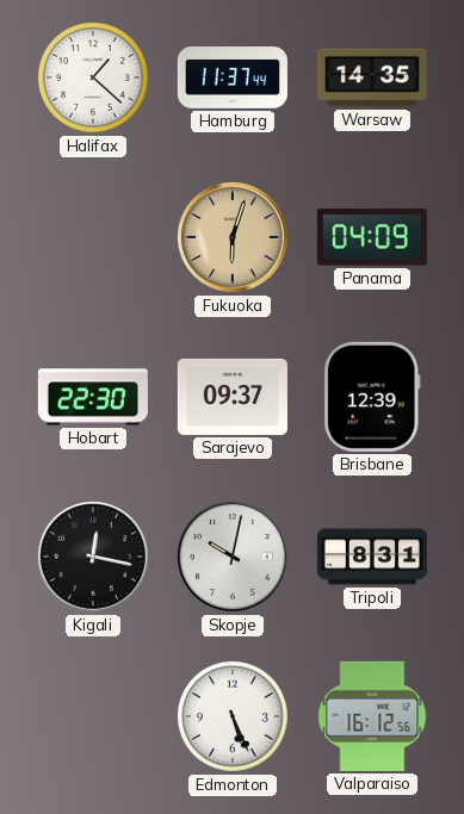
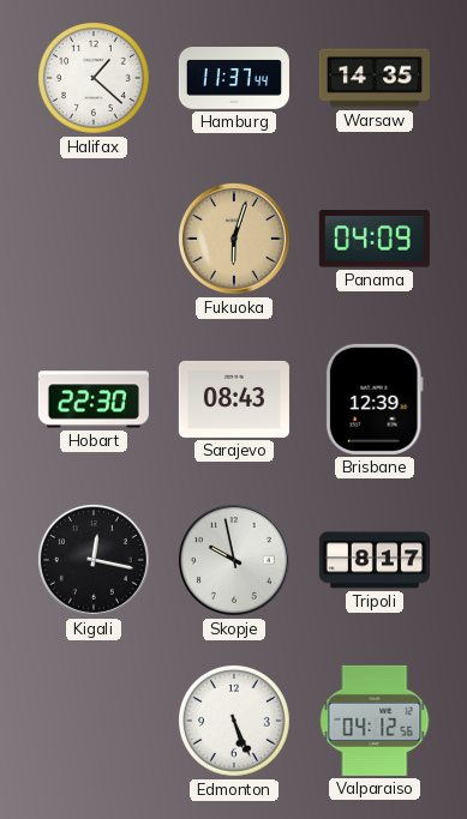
Sarajevo: 09:37 -> 08:43
Skopje: 10:02 -> 9:58
Tripoli: 8:31 -> 8:17
Valparaiso: 16:12 -> 04:12
